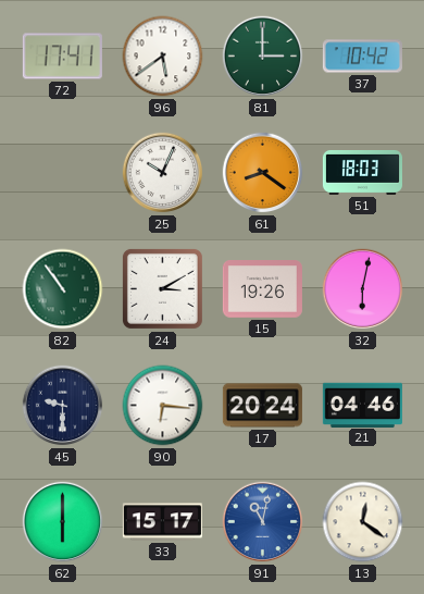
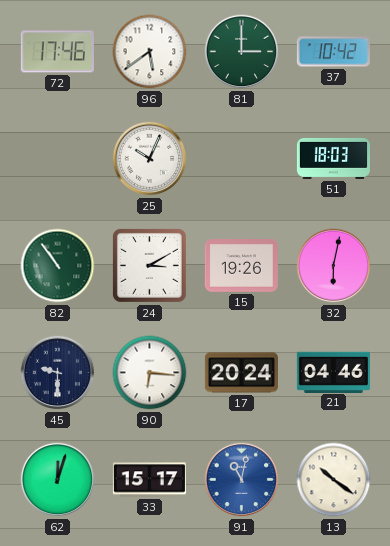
72: 17:41 -> 17:46
61: 8:21 -> none
62: 6:00 -> 12:03
13: 12:21 -> 10:21
